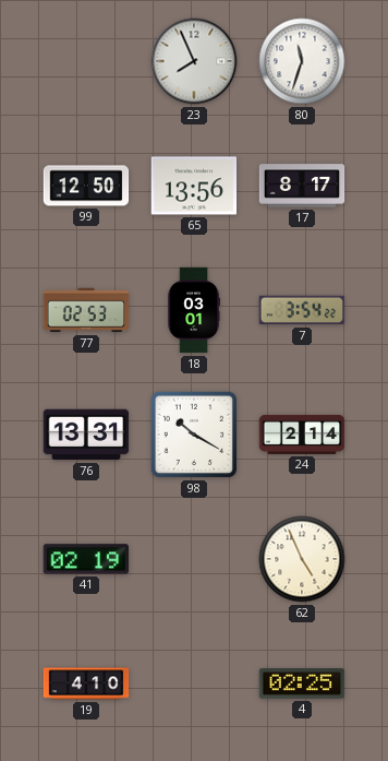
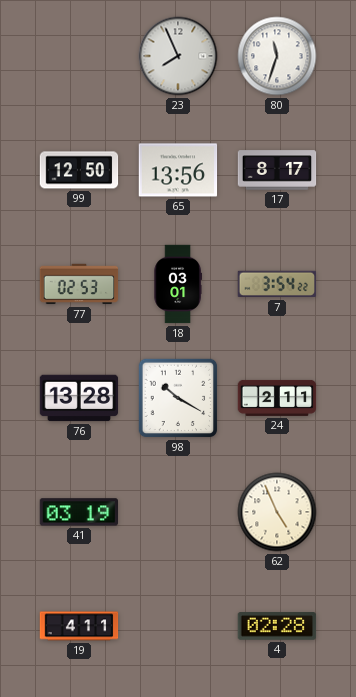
76: 13:31 -> 13:28
24: 2:14 -> 2:11
41: 02:19 -> 03:19
19: 4:10 -> 4:11
4: 02:25 -> 02:28
